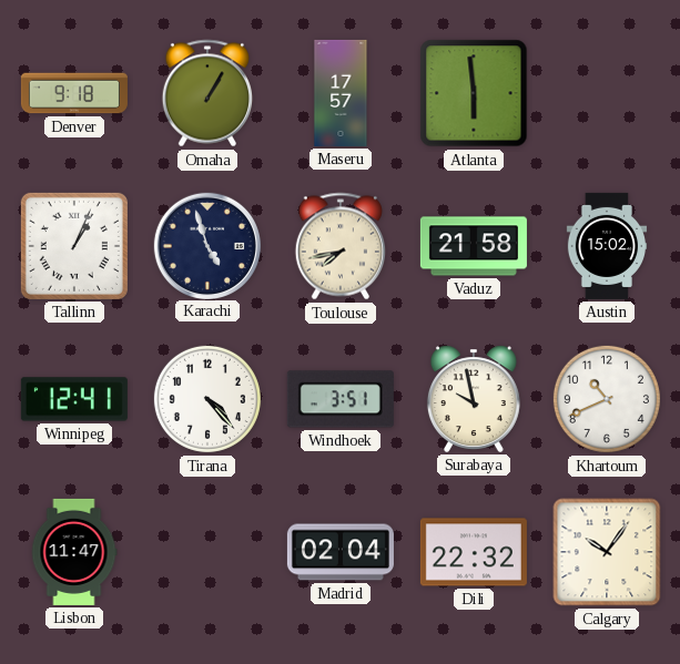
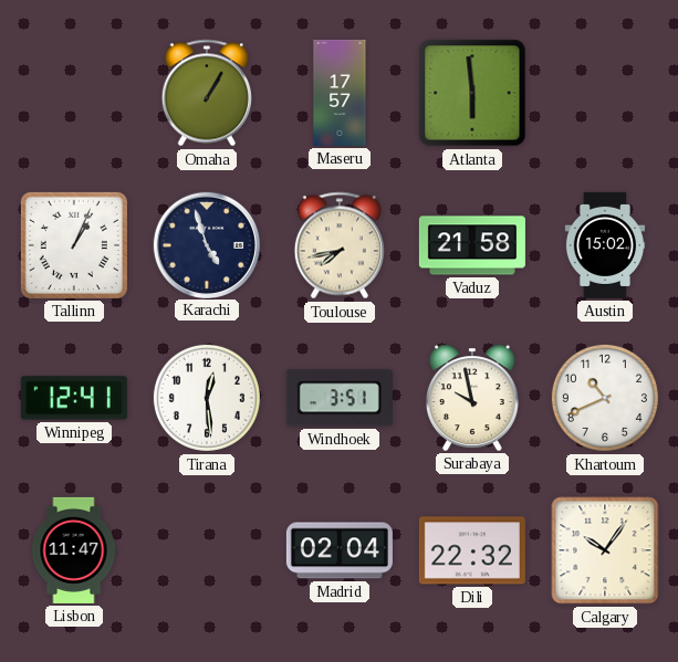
Denver: 9:18 -> none
Tirana: 4:23 -> 12:29
